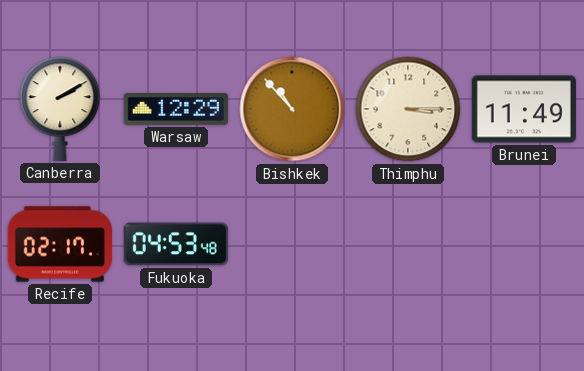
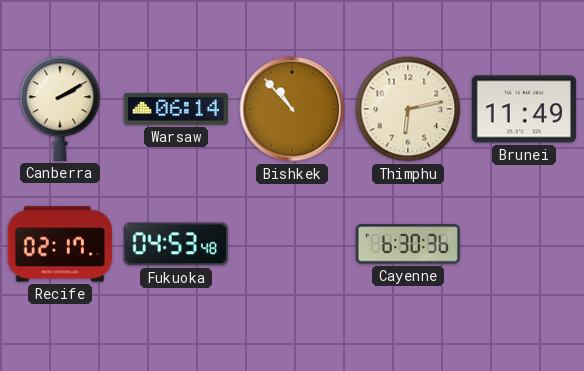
Warsaw: 12:29 -> 06:14
Thimphu: 3:15 -> 6:13
Cayenne: none -> 6:30
